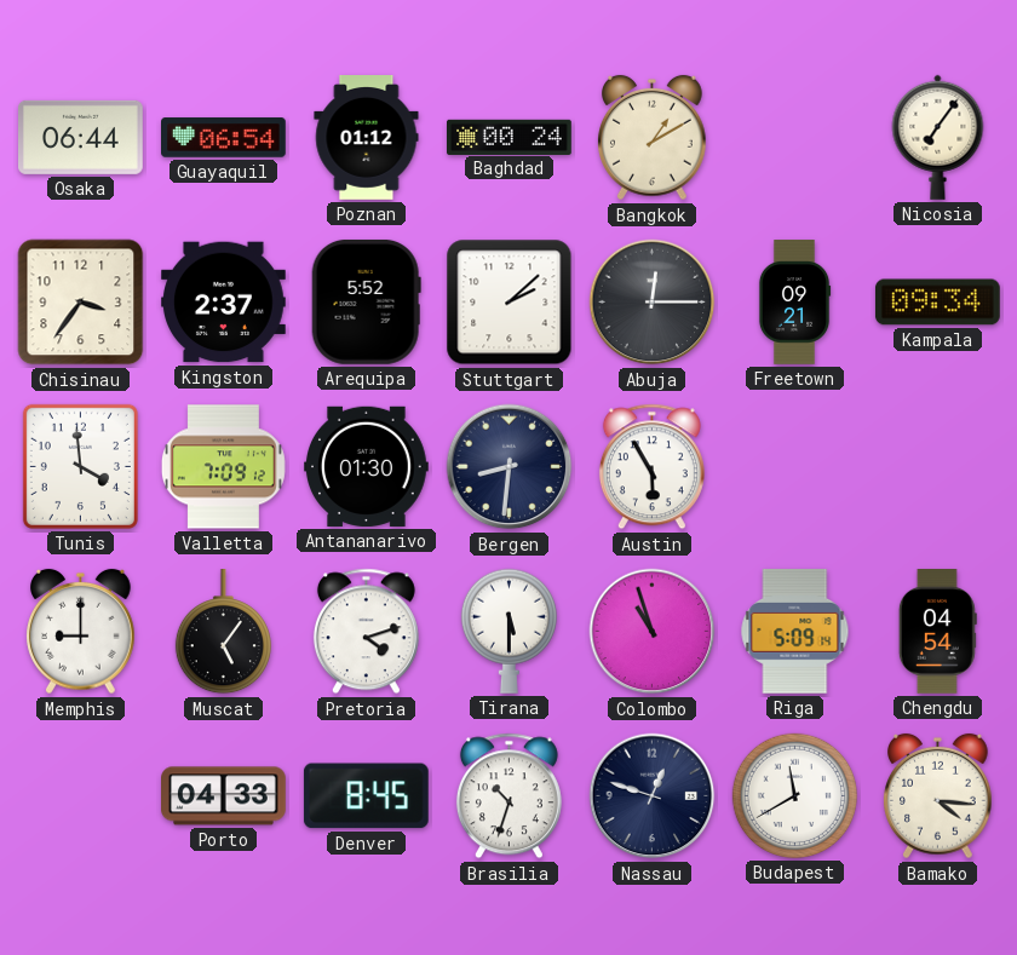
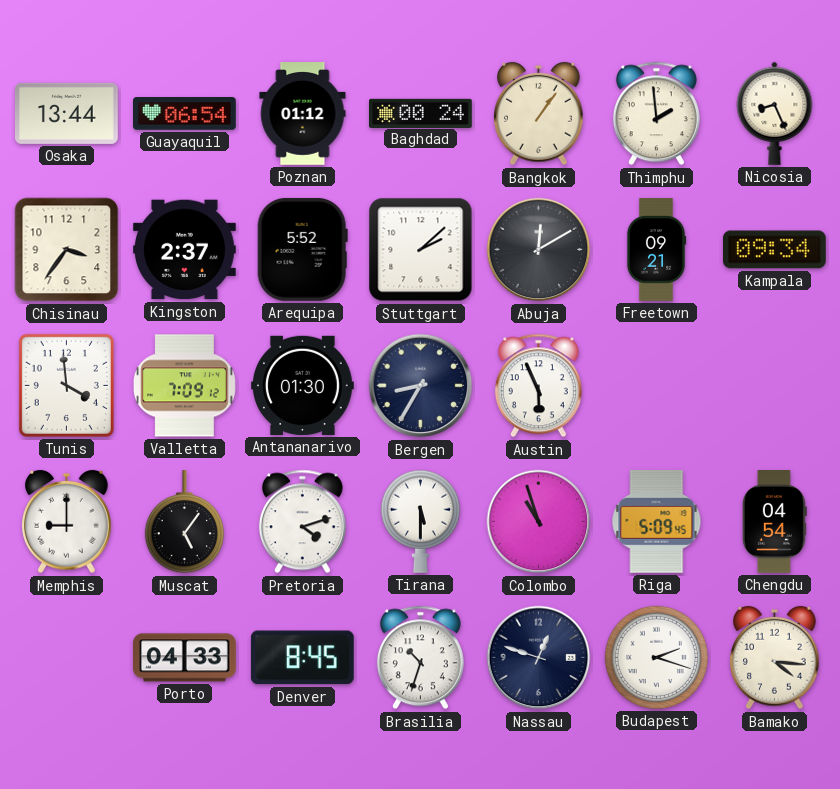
Osaka: 06:44 -> 13:44
Bangkok: 1:10 -> 1:06
Thimphu: none -> 1:59
Nicosia: 7:06 -> 8:26
Abuja: 12:15 -> 12:10
Bergen: 8:31 -> 8:35
Austin: 5:55 -> 5:56
Riga: 5:09:14 -> 5:09:45
Budapest: 11:40 -> 2:18
